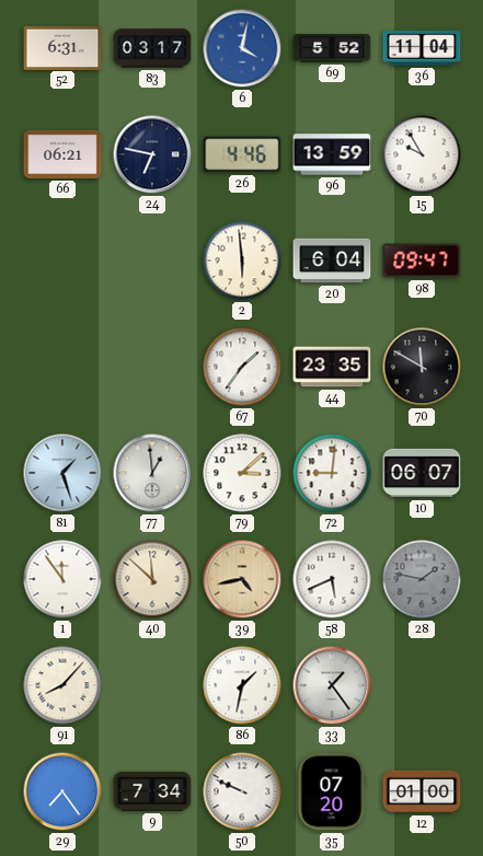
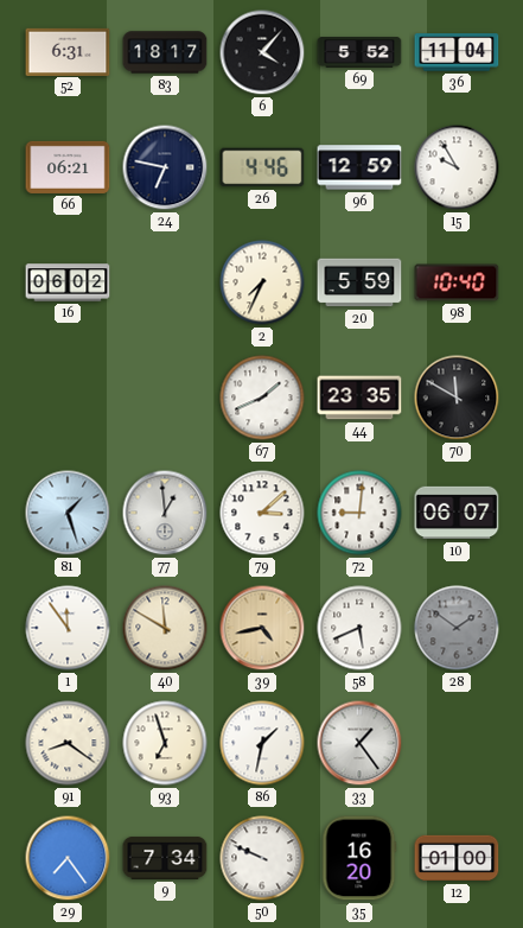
83: 03:17 -> 18:17
6: 4:02 -> 4:07
6 dial: blue -> black
96: 13:59 -> 12:59
16: none -> 06:02
2: 5:59 -> 7:34
20: 6:04 -> 5:59
98: 09:47 -> 10:40
67: 1:36 -> 1:41
40: 11:52 -> 11:50
28: 1:47 -> 1:51
91: 8:07 -> 8:21
93: none -> 6:57
35: 07:20 -> 16:20
